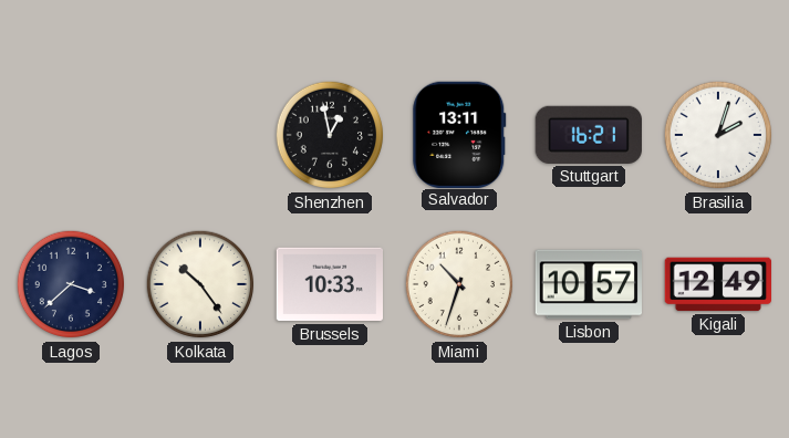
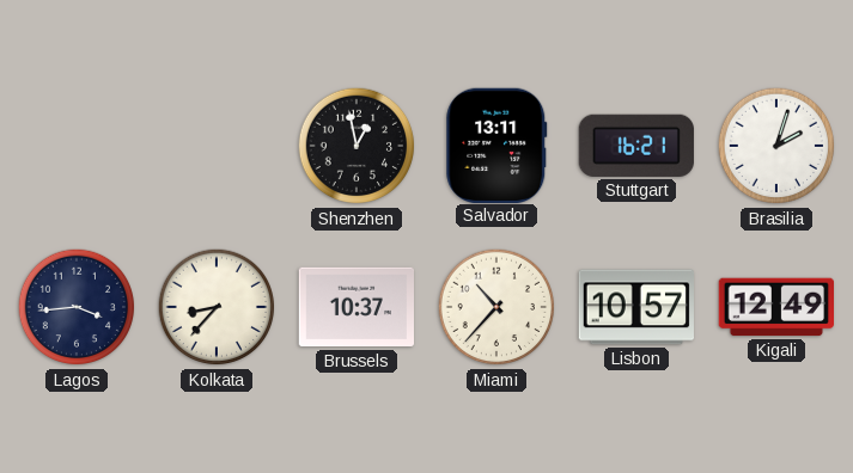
Lagos: 3:38 -> 3:44
Kolkata: 10:24 -> 8:37
Brussels: 10:33 -> 10:37
Miami: 10:33 -> 10:37
